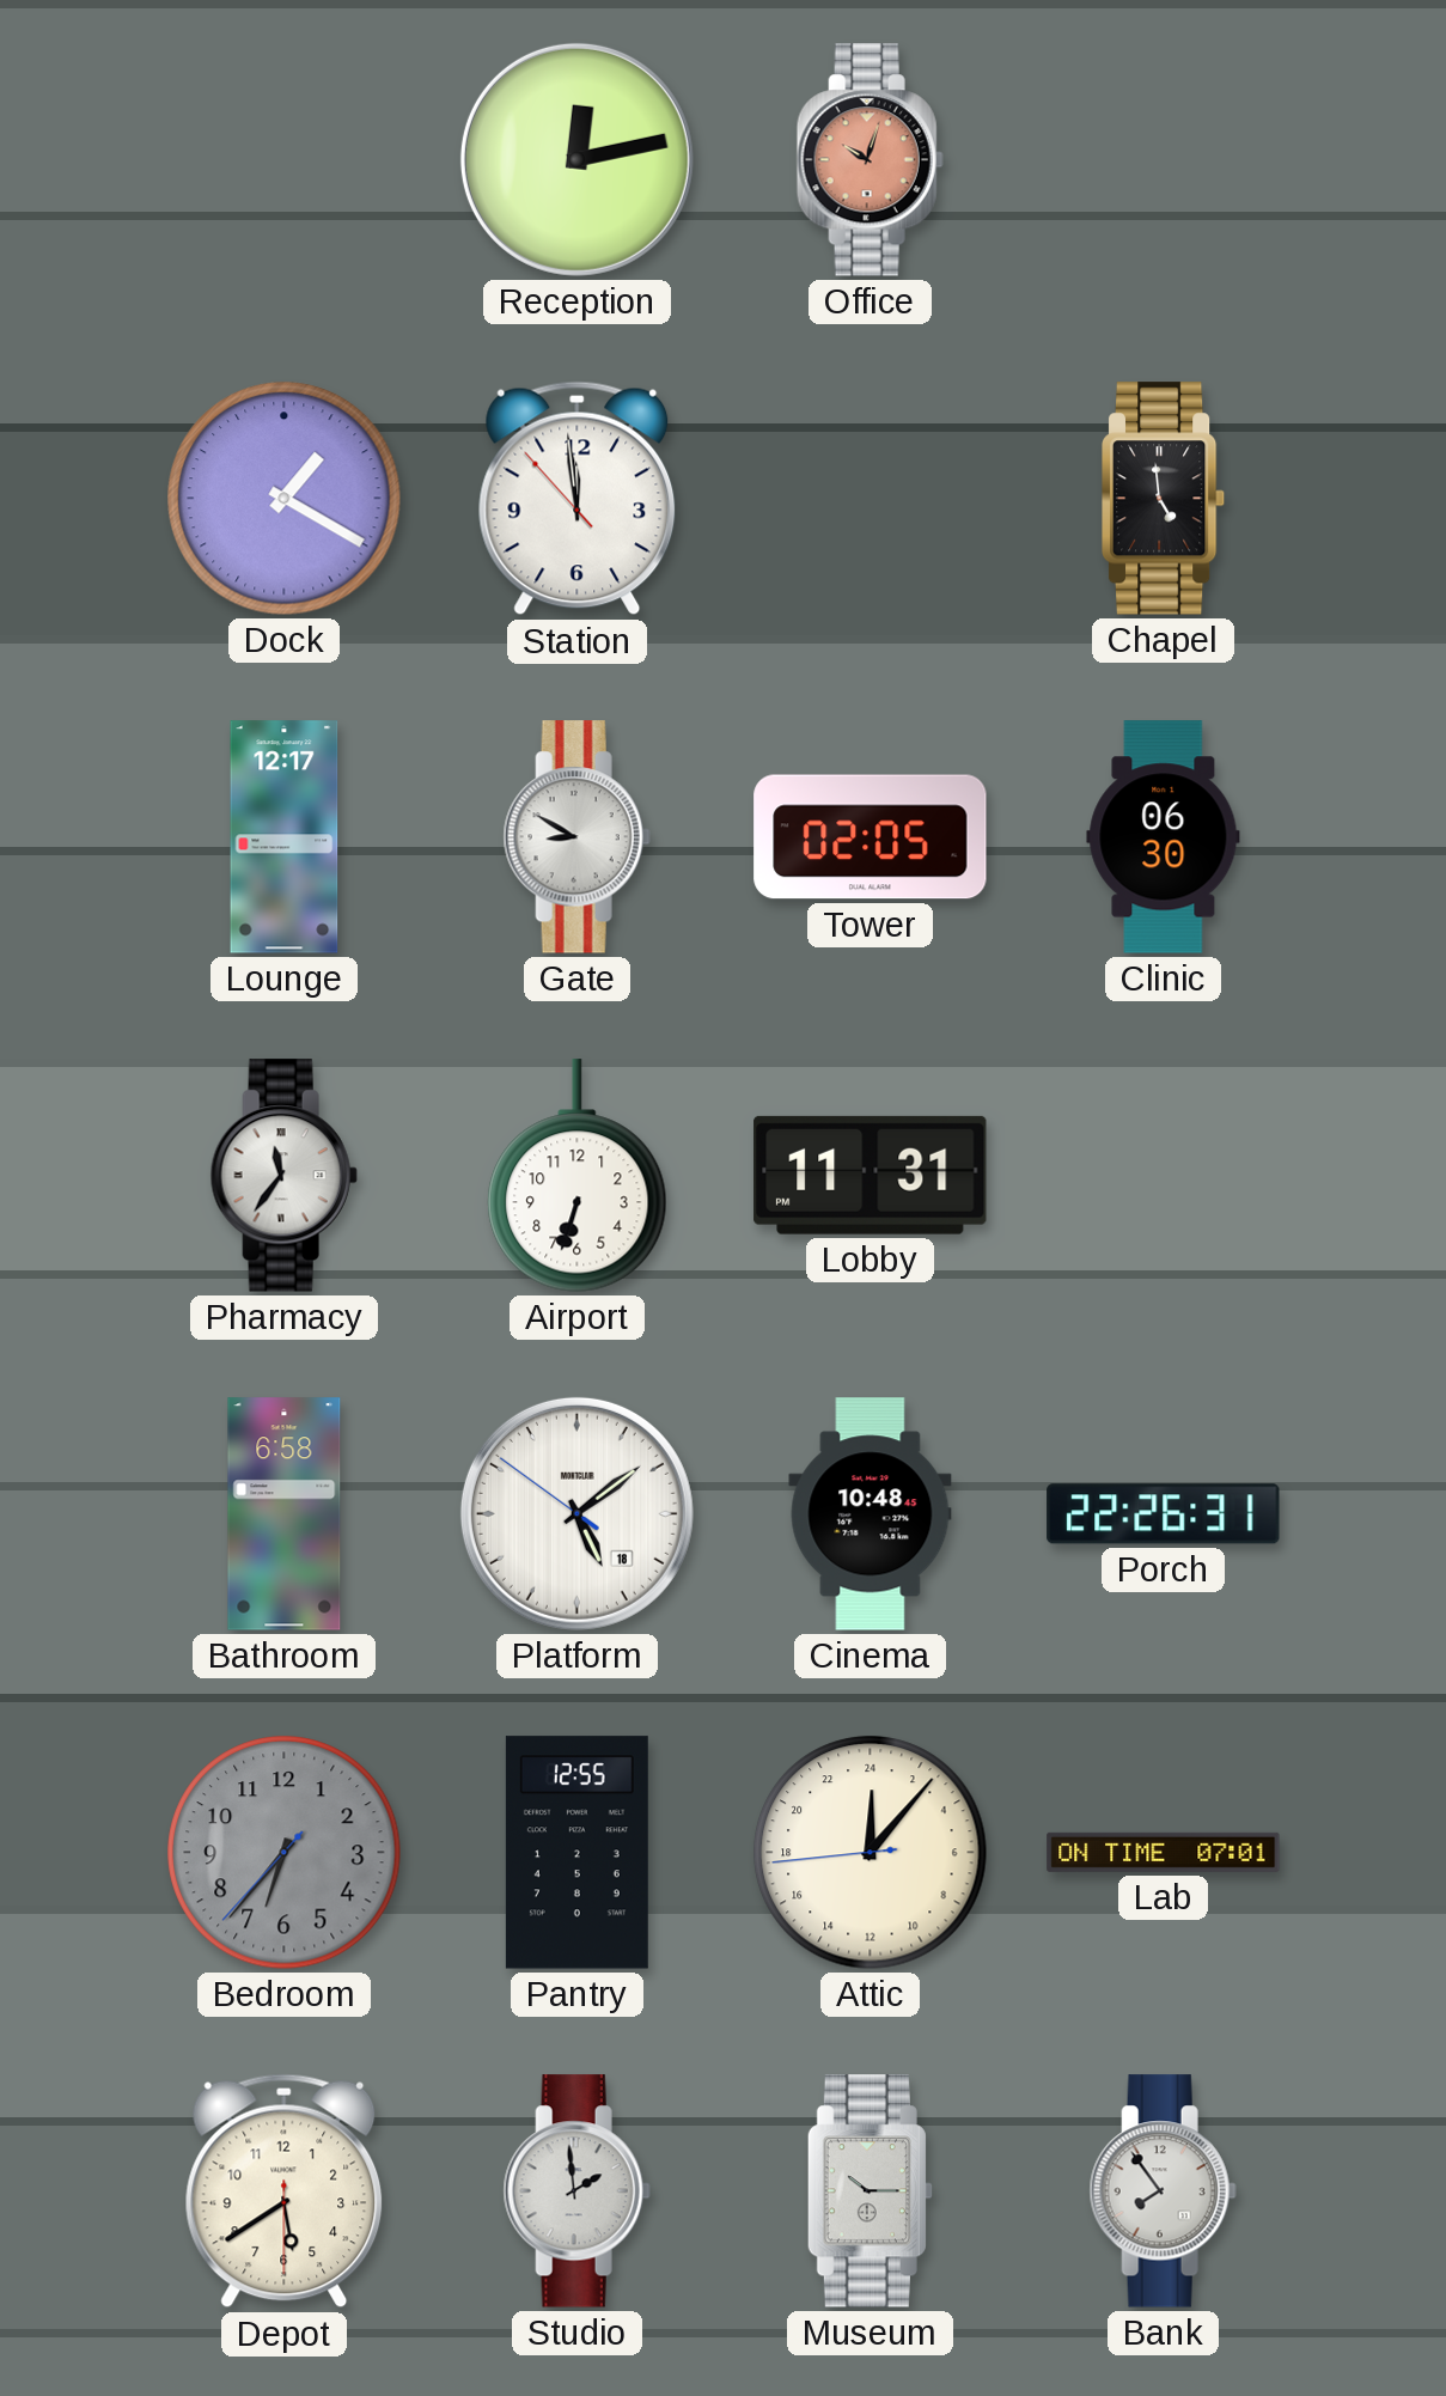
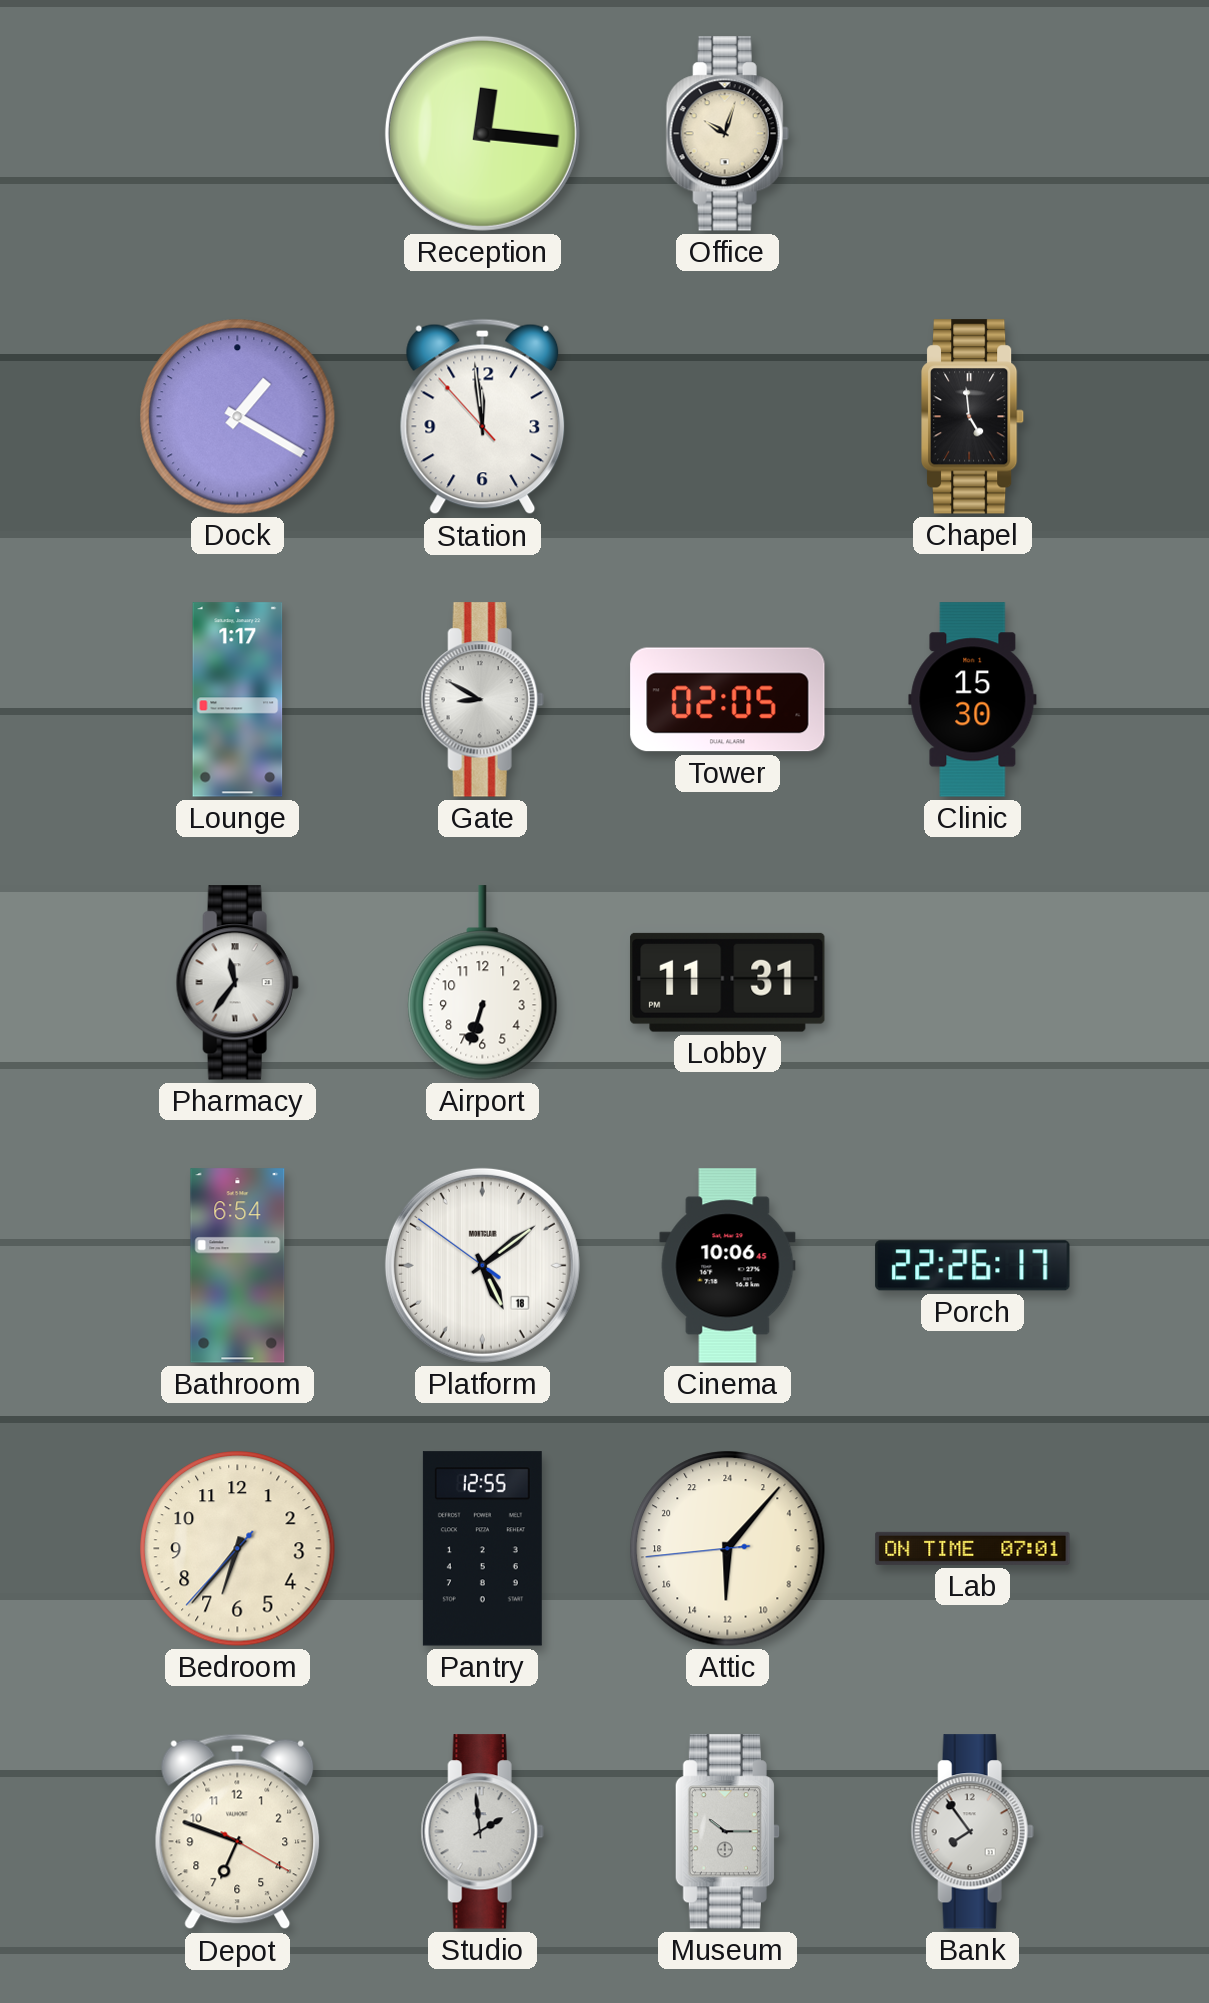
Reception: 12:13 -> 12:16
Office dial: salmon -> cream
Lounge: 12:17 -> 1:17
Clinic: 06:30 -> 15:30
Bathroom: 6:58 -> 6:54
Cinema: 10:48 -> 10:06
Porch: 22:26:31 -> 22:26:17
Bedroom dial: grey -> cream
Attic: 0:06 -> 12:06
Depot: 5:39 -> 6:48
